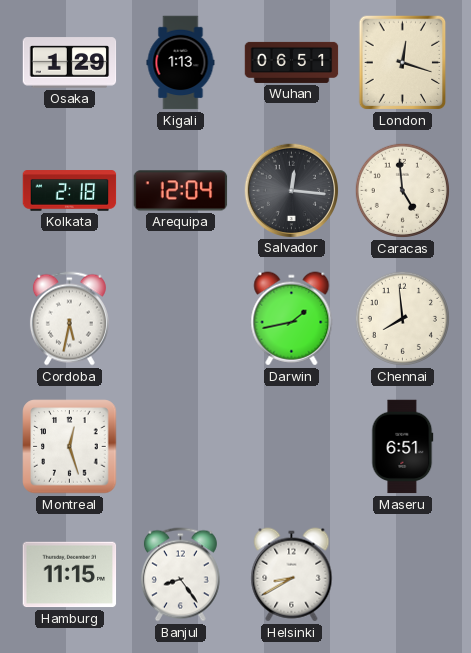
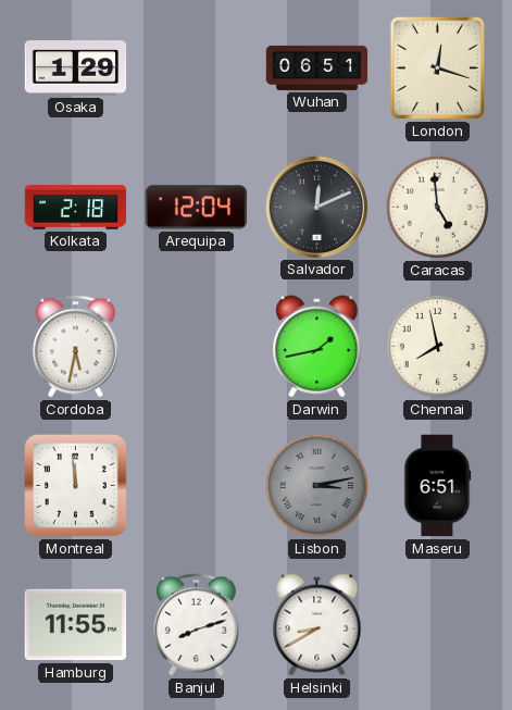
Kigali: 1:13 -> none
Salvador: 12:16 -> 12:11
Chennai: 7:59 -> 7:58
Montreal: 12:27 -> 11:59
Lisbon: none -> 3:13
Hamburg: 11:15 -> 11:55
Banjul: 8:24 -> 8:12
